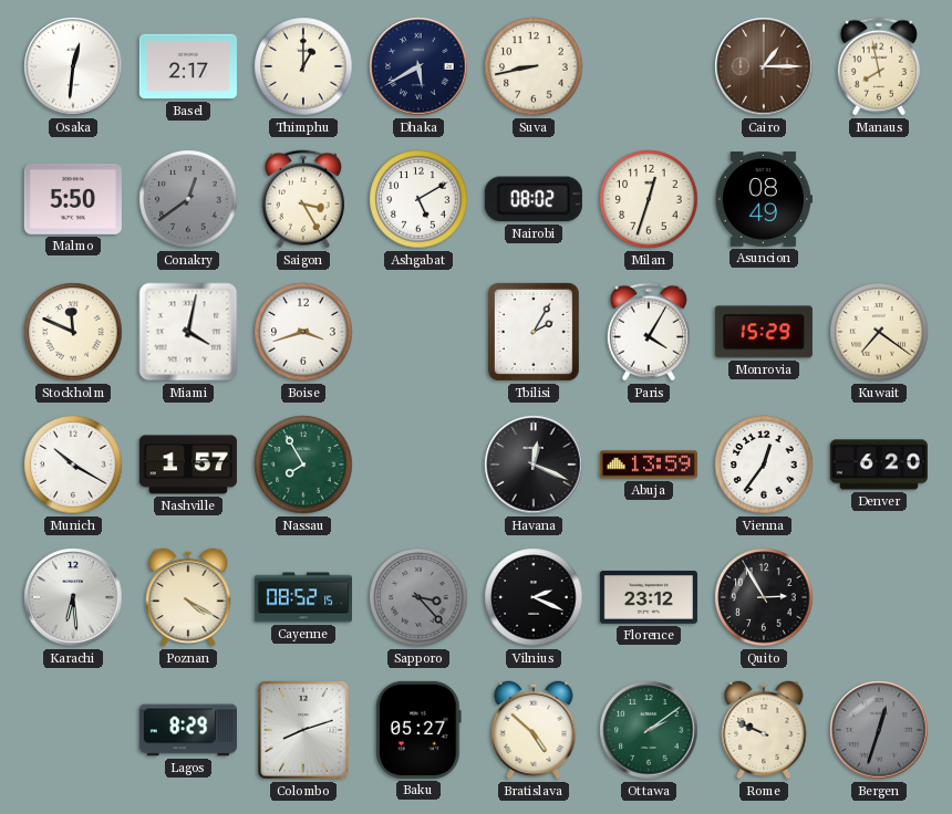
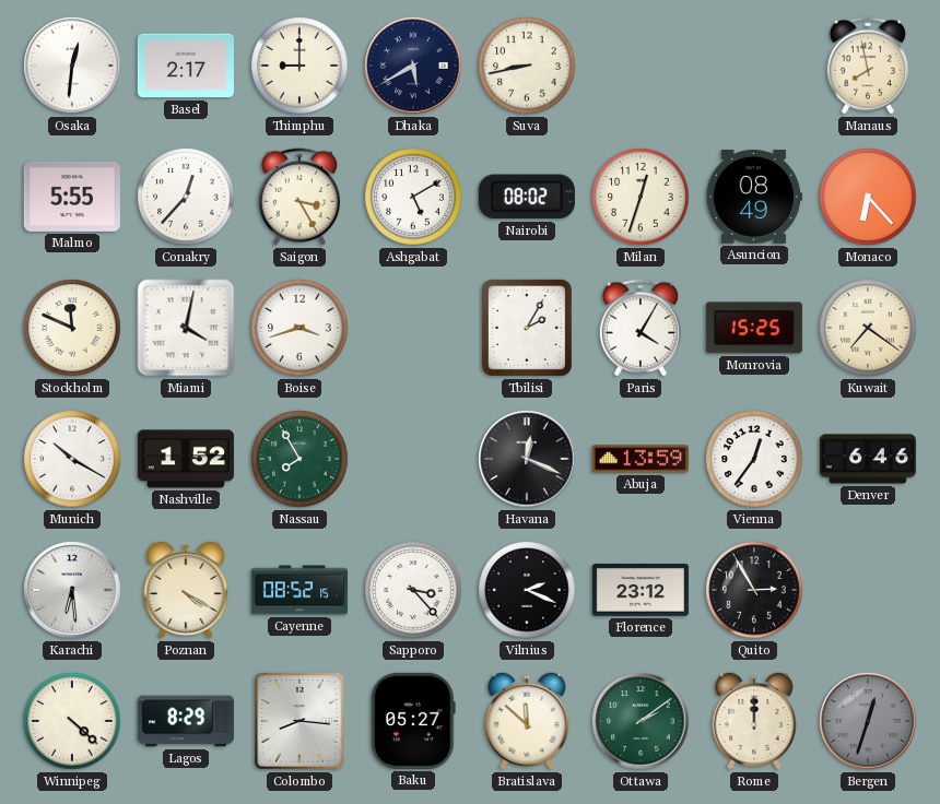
Thimphu: 1:00 -> 9:00
Cairo: 1:15 -> none
Malmo: 5:50 -> 5:55
Conakry: 12:39 -> 12:37
Conakry dial: grey -> white
Monaco: none -> 6:23
Monrovia: 15:29 -> 15:25
Nashville: 1:57 -> 1:52
Denver: 6:20 -> 6:46
Sapporo dial: grey -> white
Winnipeg: none -> 4:22
Colombo: 8:12 -> 8:16
Bratislava: 4:52 -> 11:52
Rome: 9:49 -> 12:00
